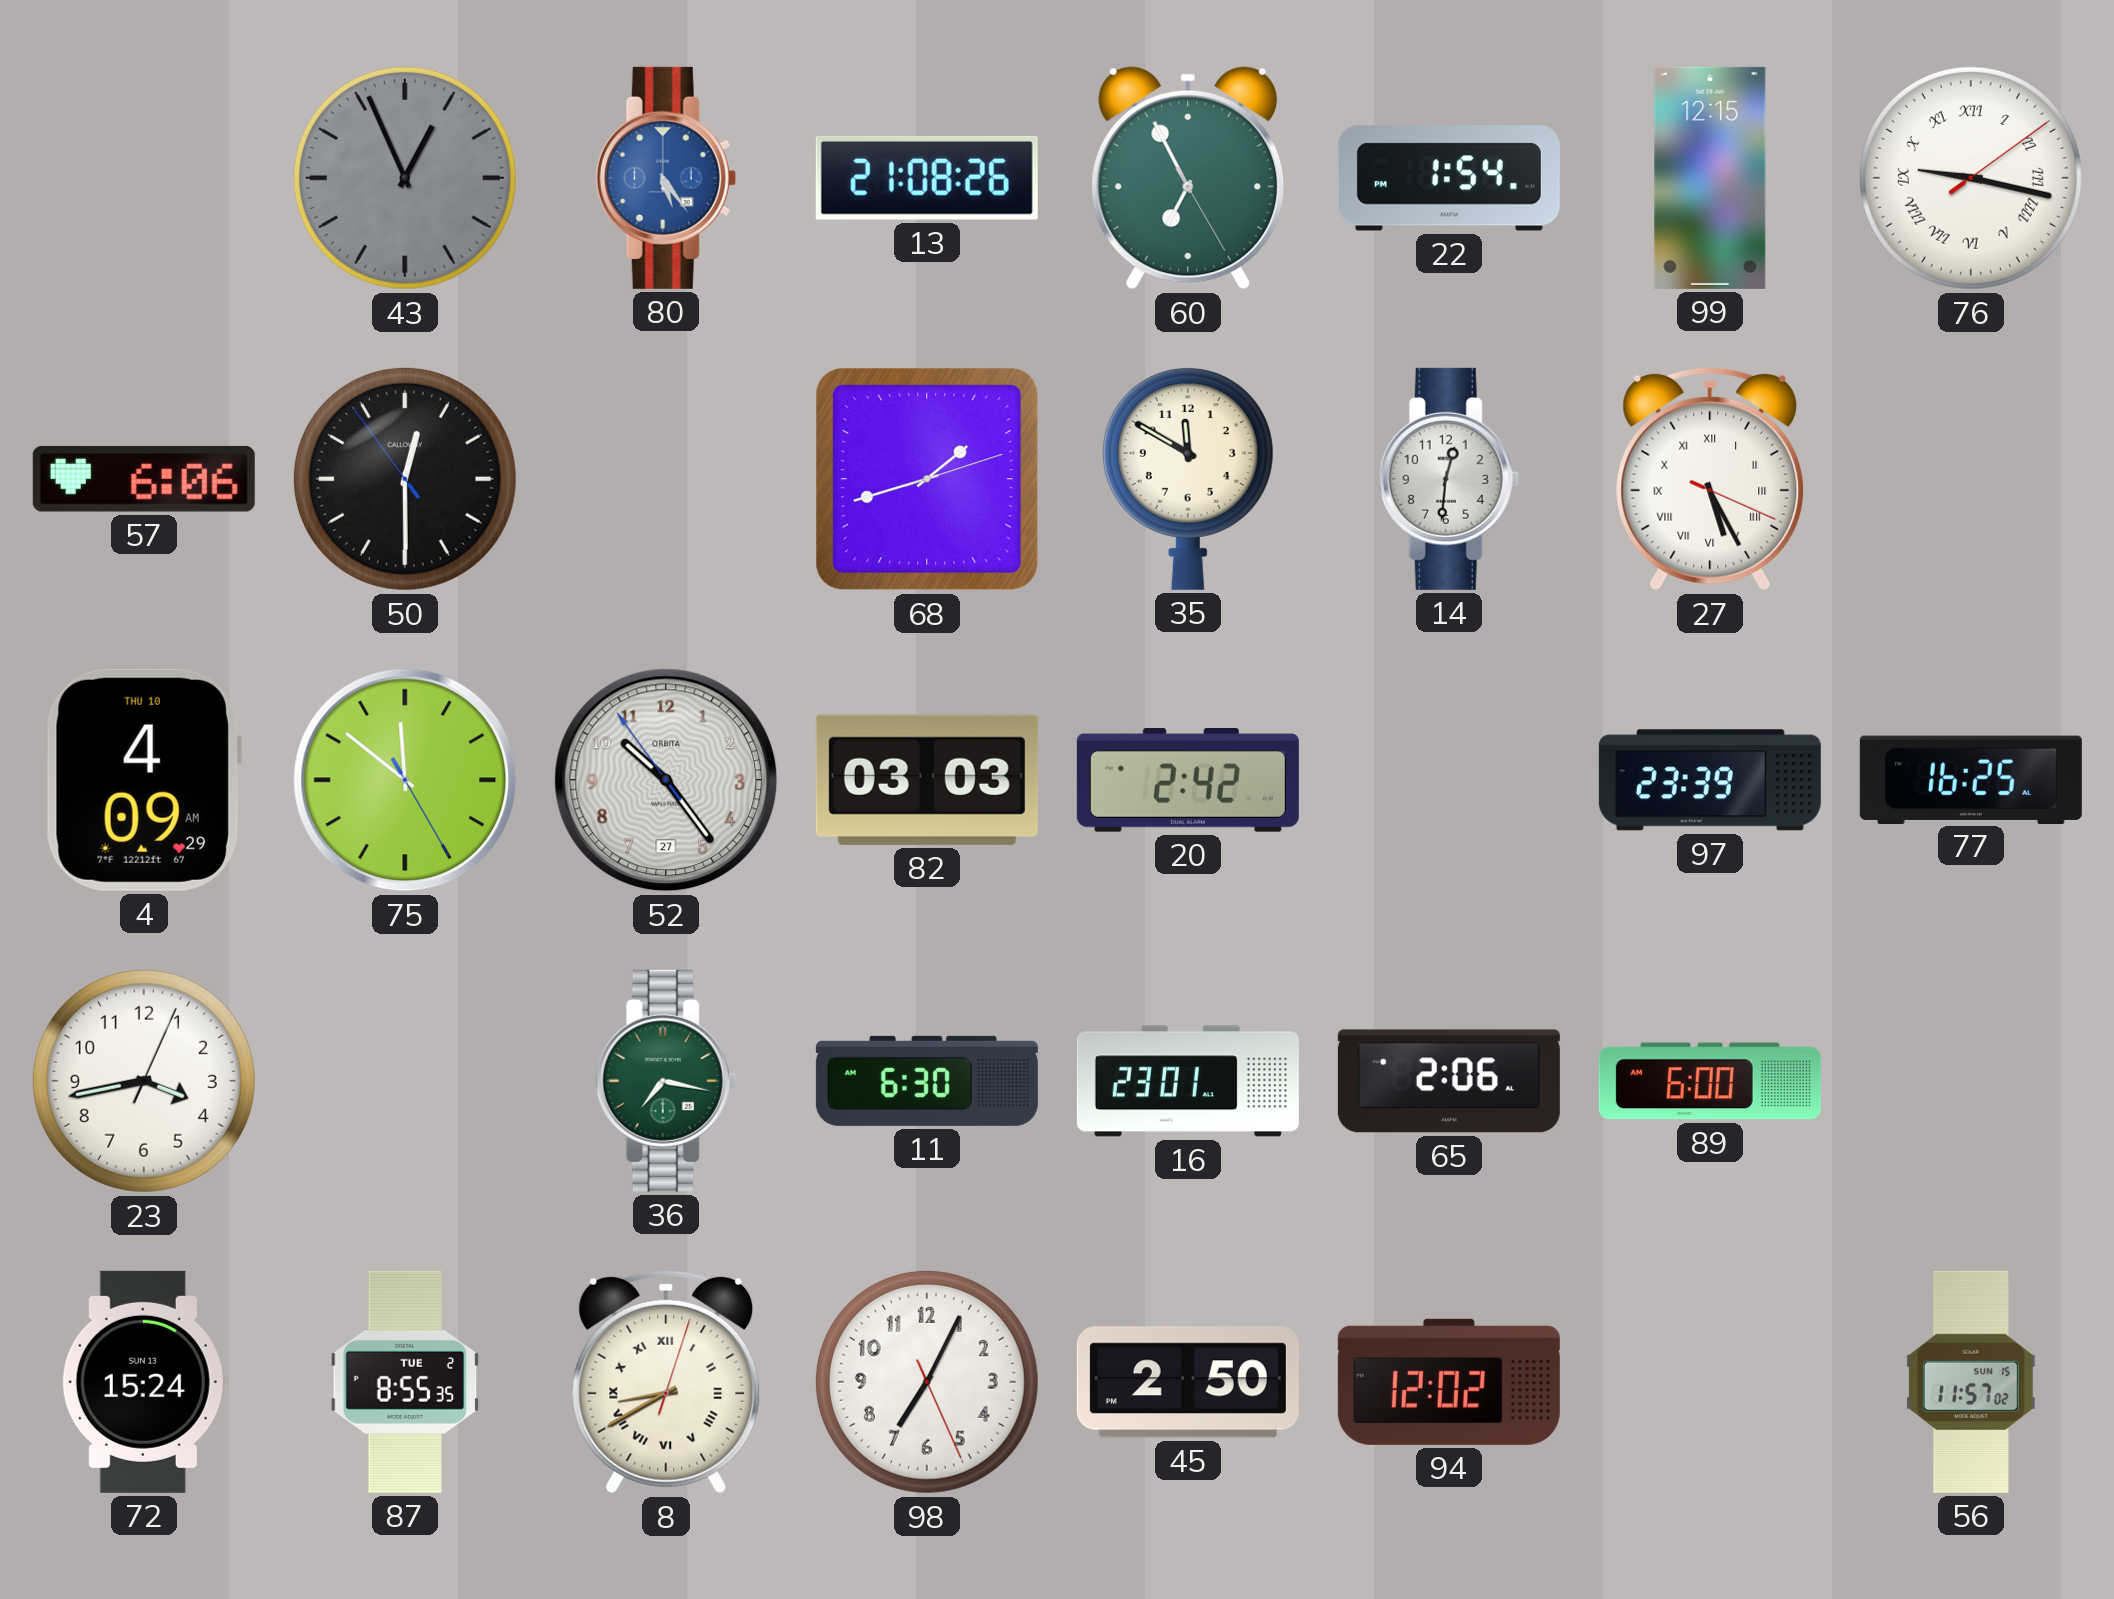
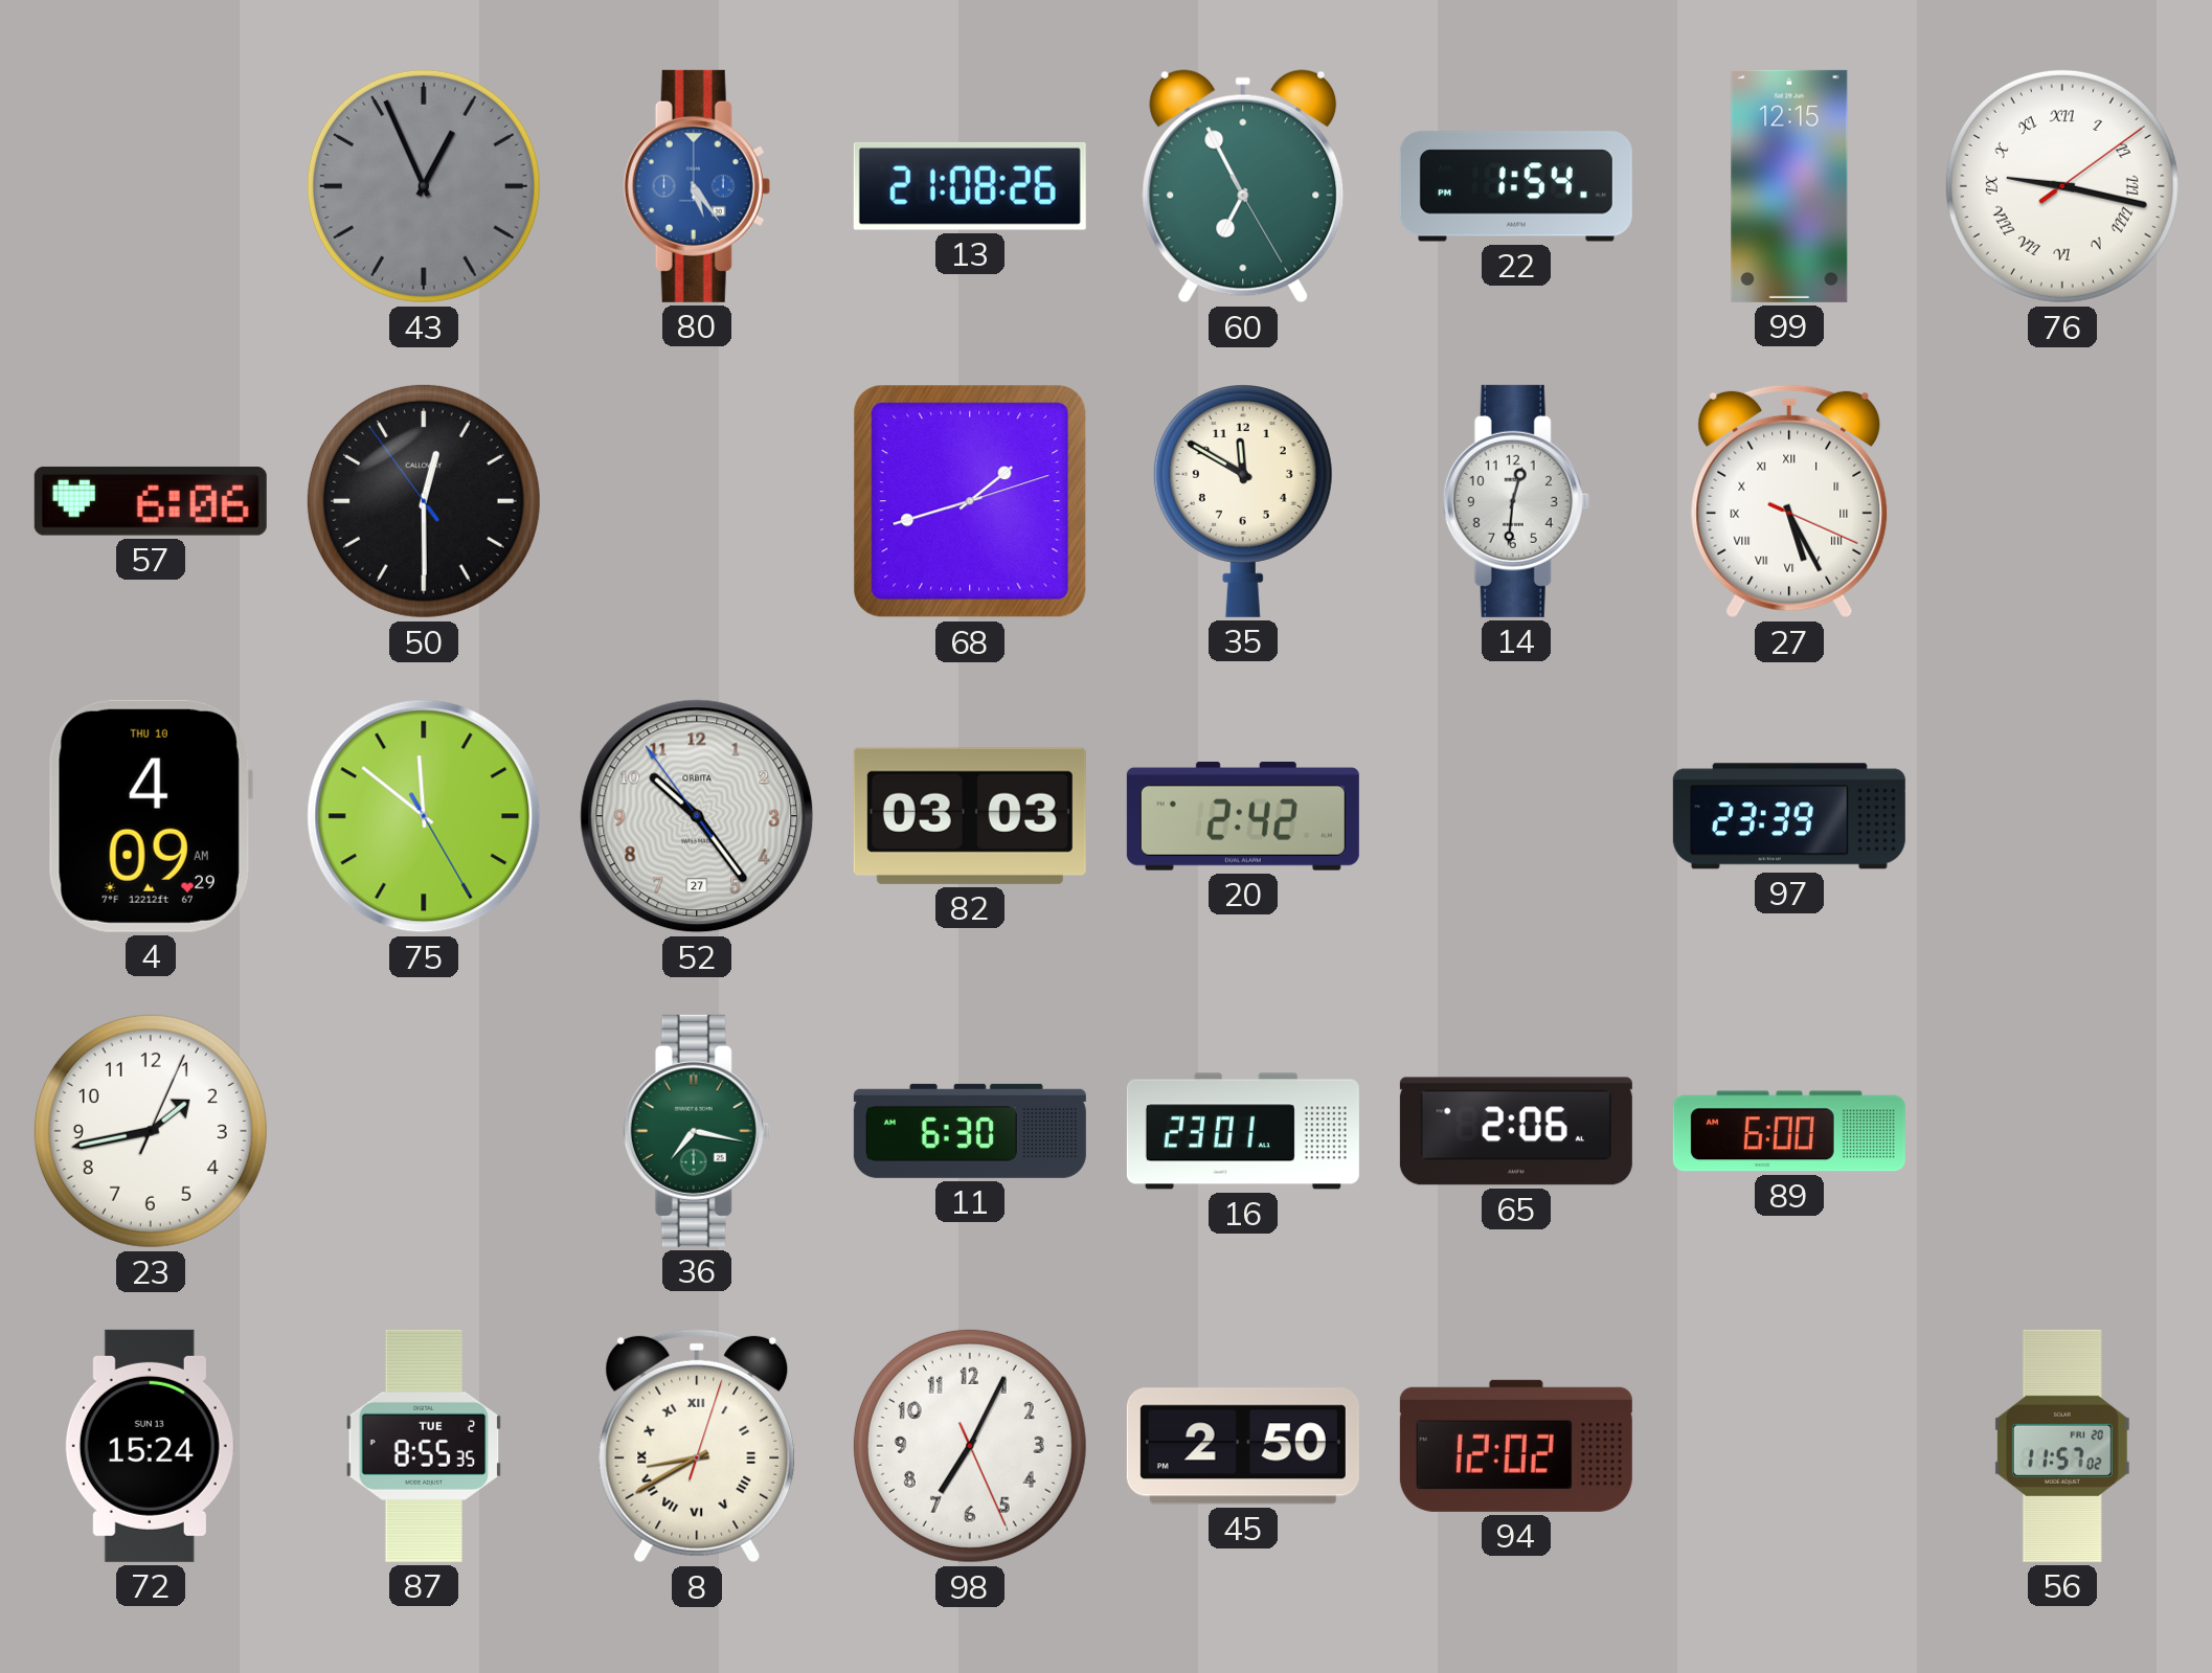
77: 16:25 -> none
23: 3:43 -> 1:43
56 date: SUN 15 -> FRI 20
